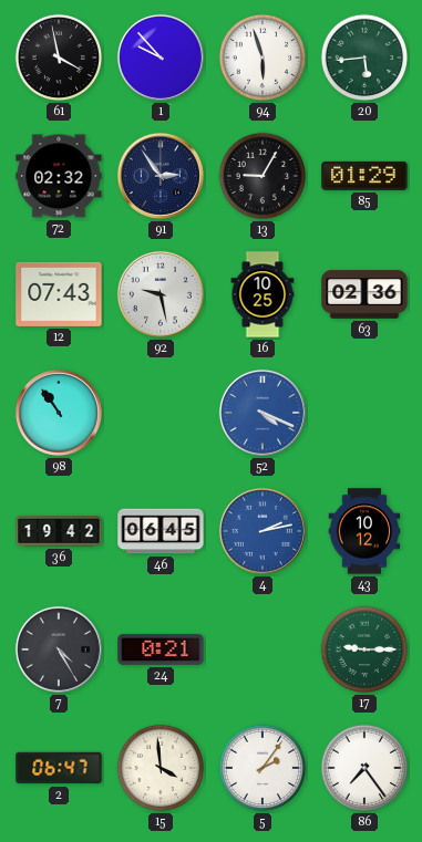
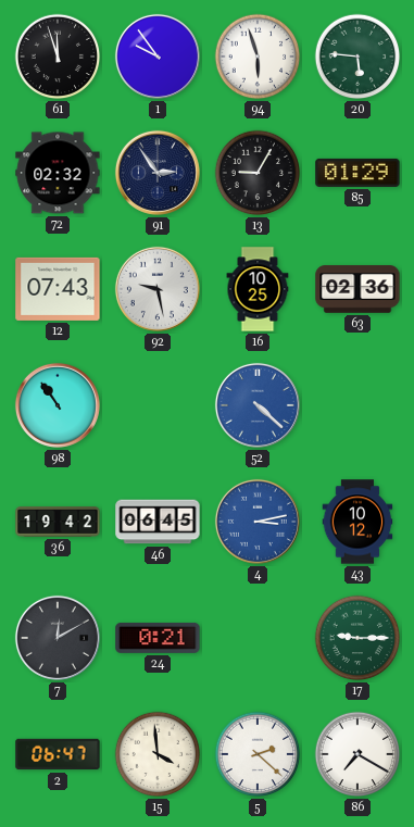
61: 3:58 -> 11:57
1: 9:53 -> 9:54
20: 5:44 -> 5:46
52: 4:19 -> 4:22
4: 2:13 -> 3:13
7: 4:25 -> 12:10
5: 2:06 -> 2:22
86: 7:24 -> 7:20
